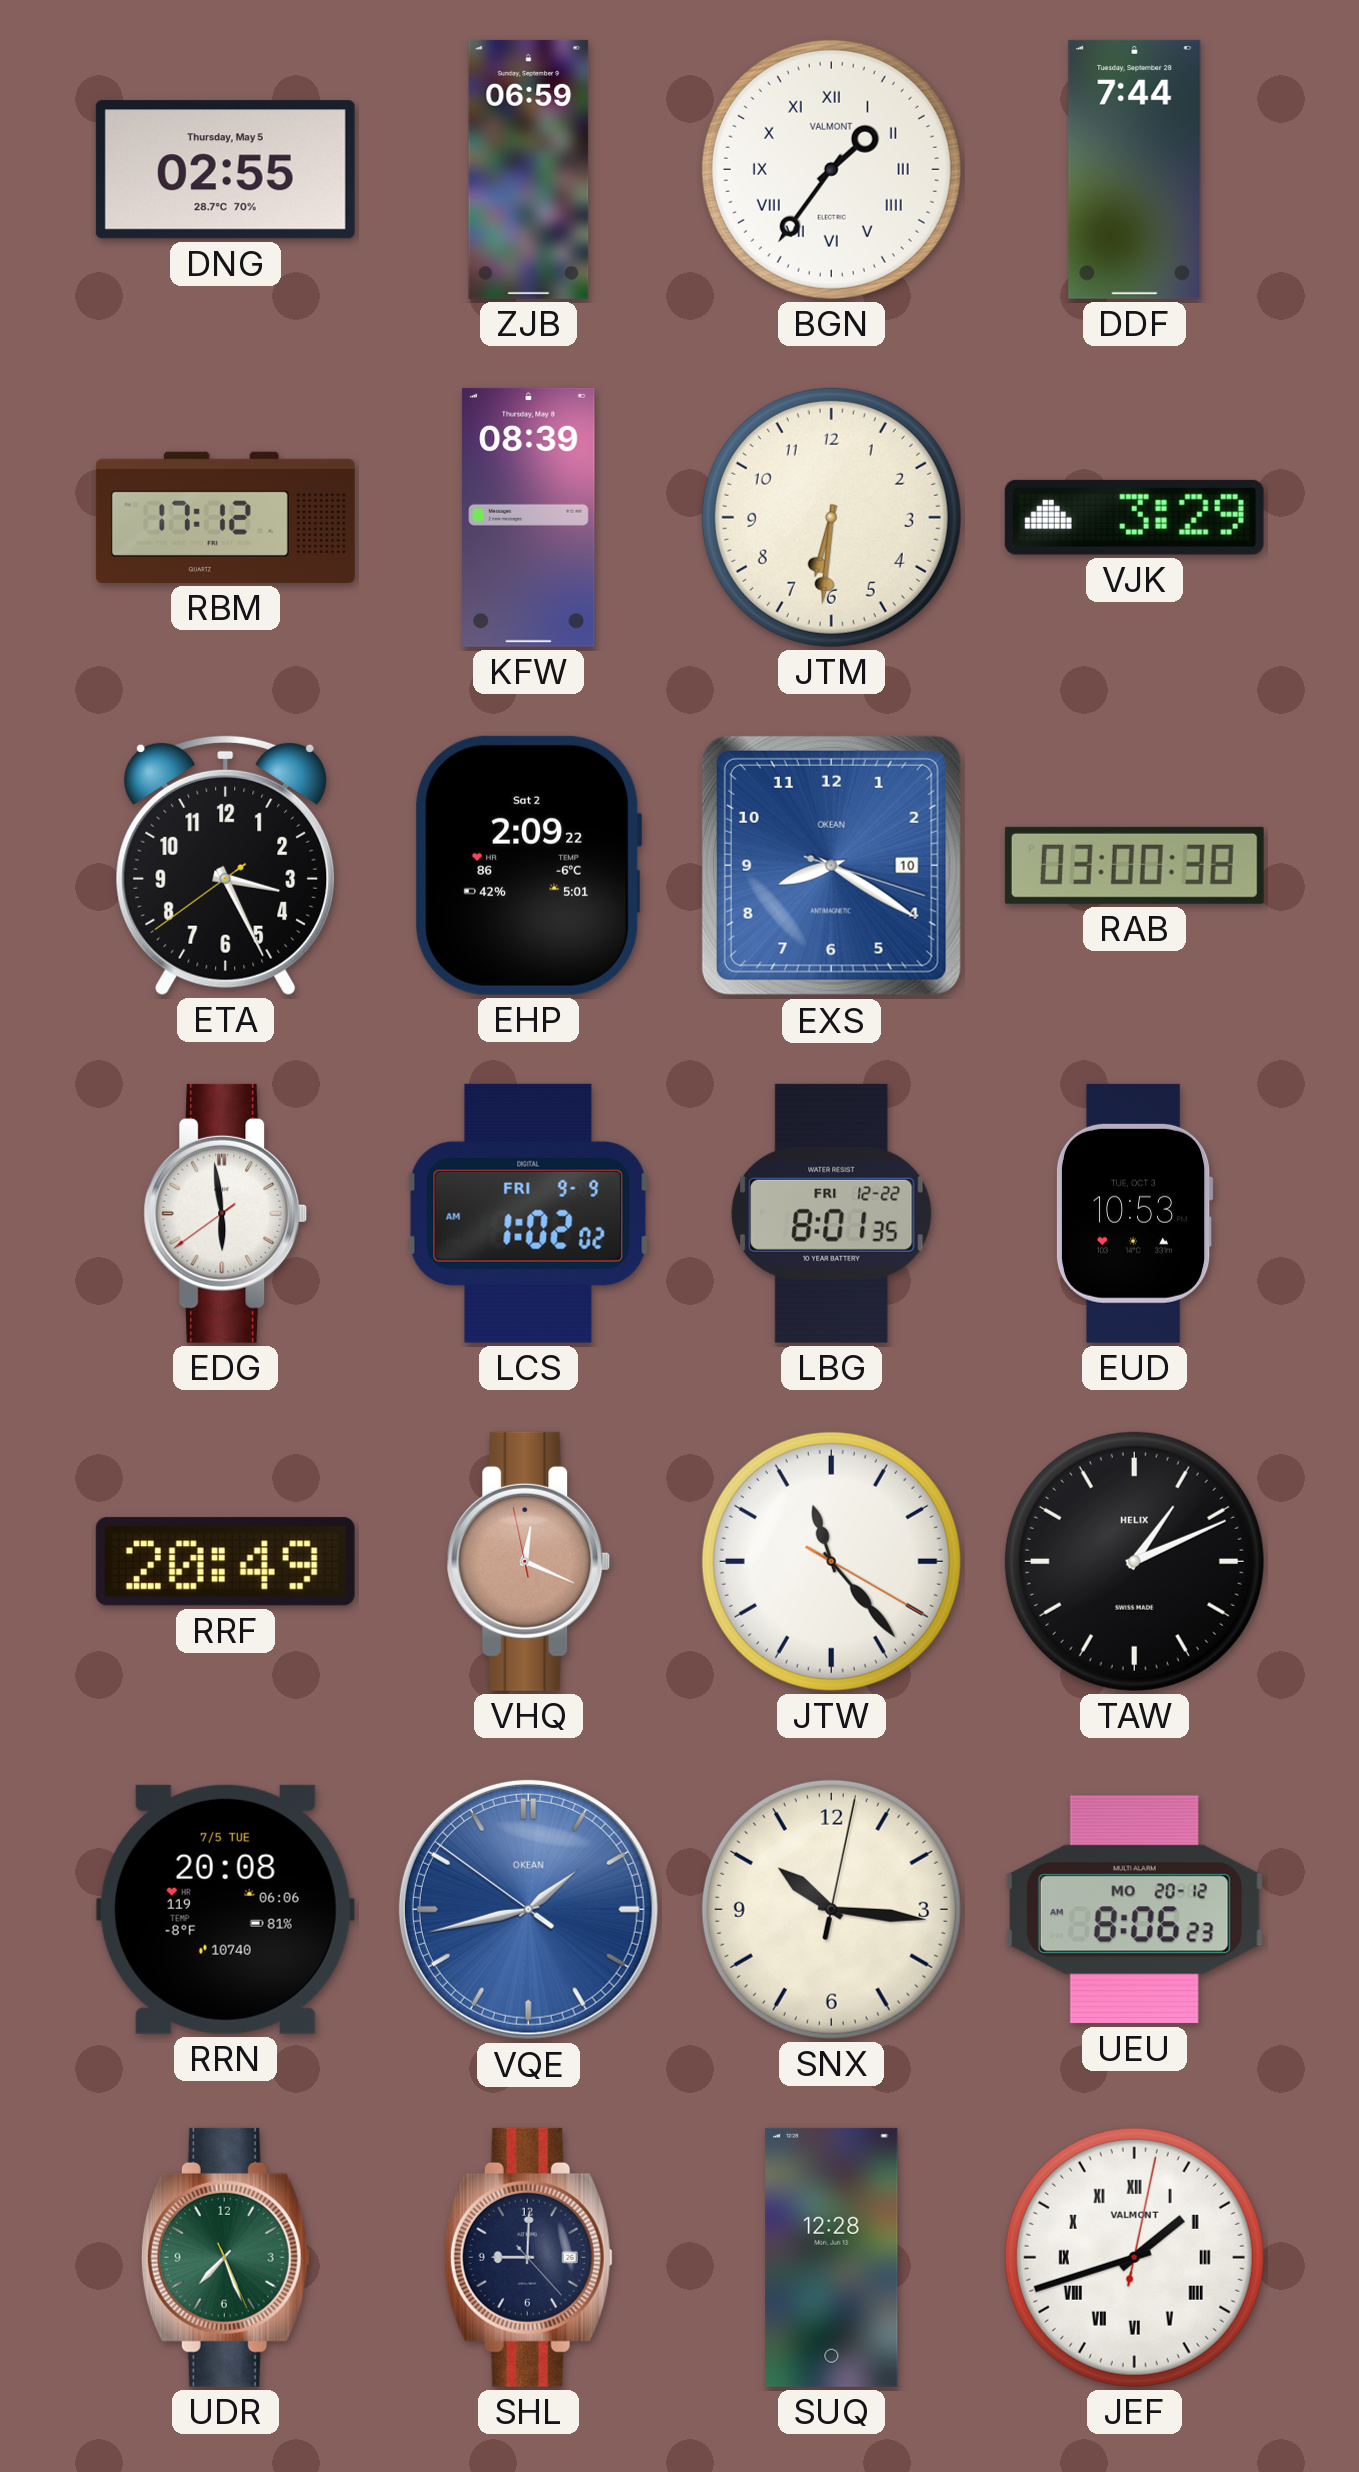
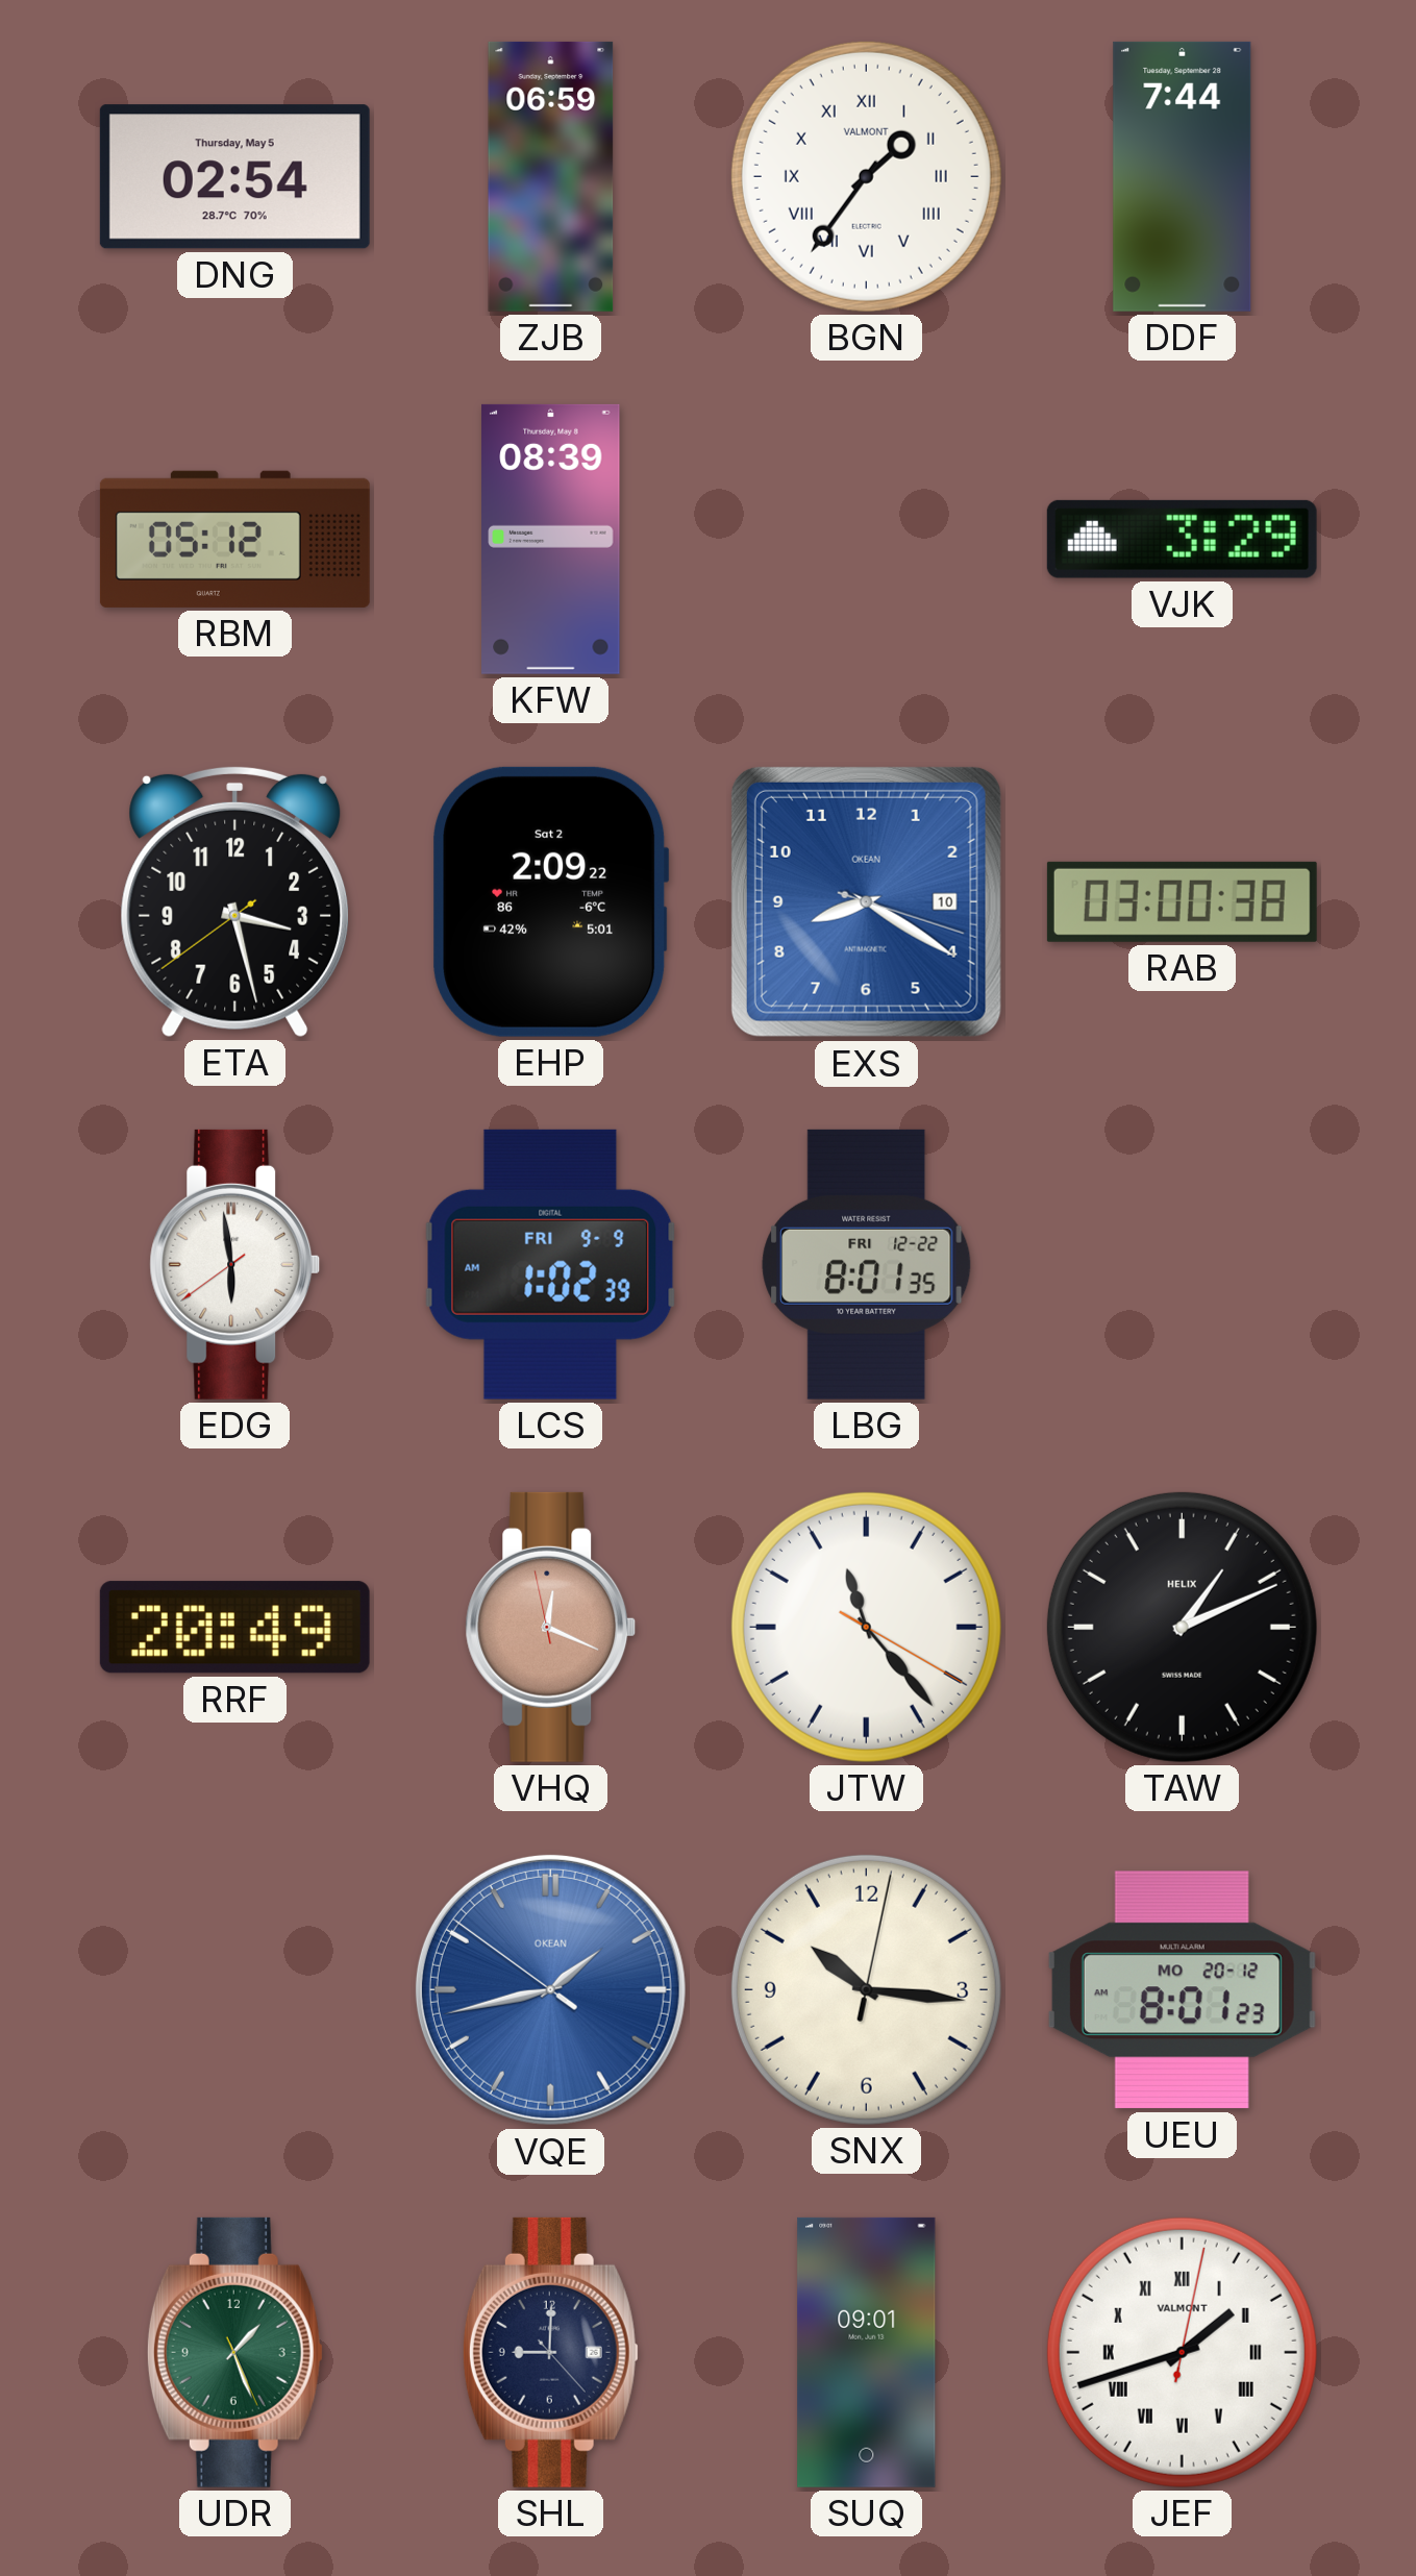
DNG: 02:55 -> 02:54
RBM: 17:12 -> 05:12
JTM: 6:31 -> none
ETA: 3:25 -> 3:27
LCS: 1:02:02 AM -> 1:02:39 AM
EUD: 10:53 -> none
RRN: 20:08 -> none
UEU: 8:06 -> 8:01
UDR: 7:26 -> 1:26
SUQ: 12:28 -> 09:01
